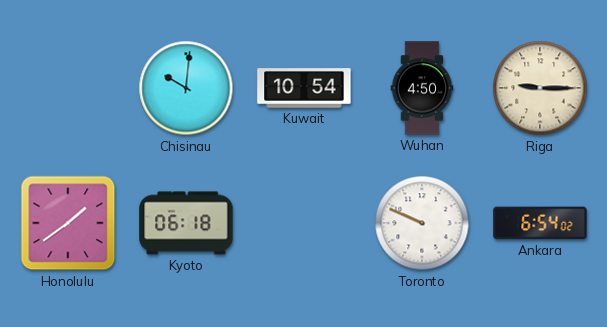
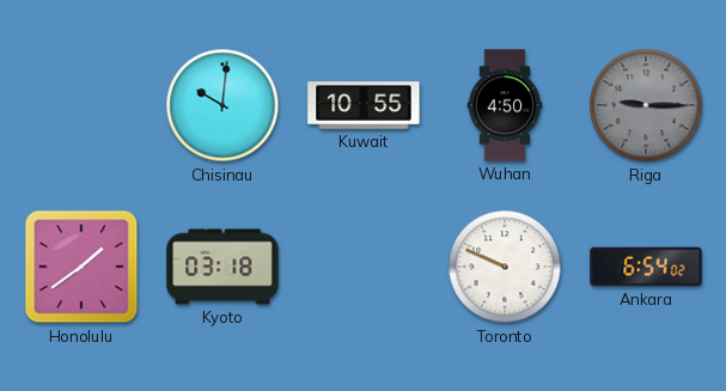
Kuwait: 10:54 -> 10:55
Riga dial: cream -> grey
Kyoto: 06:18 -> 03:18
